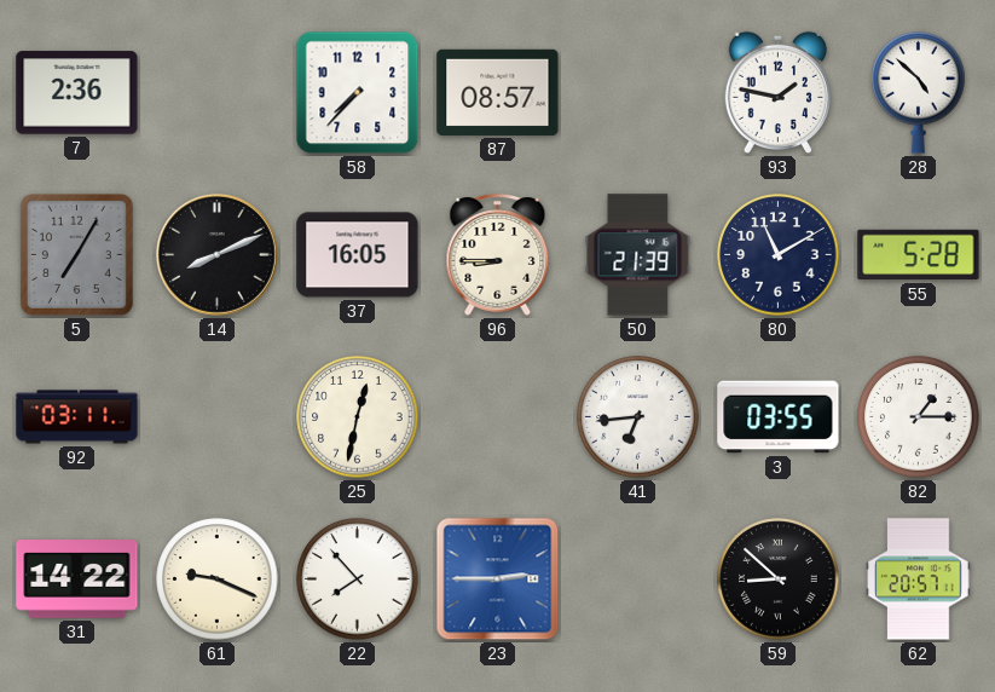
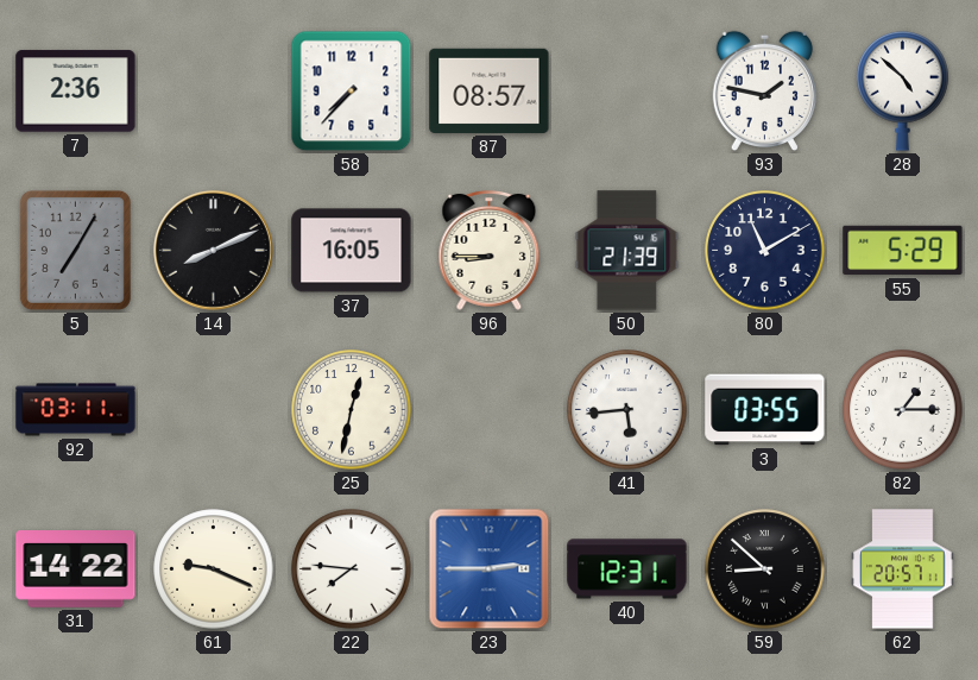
55: 5:28 -> 5:29
41: 6:44 -> 5:44
22: 7:53 -> 7:46
40: none -> 12:31
